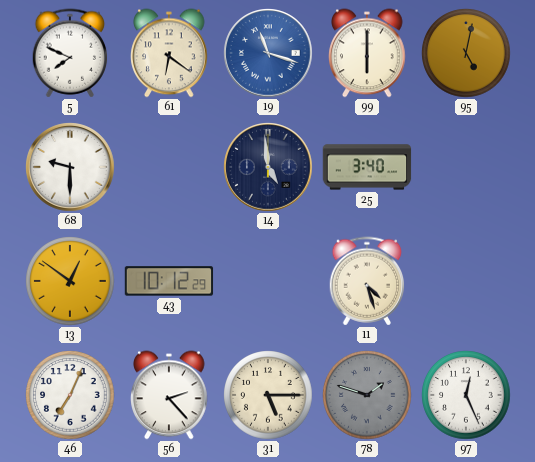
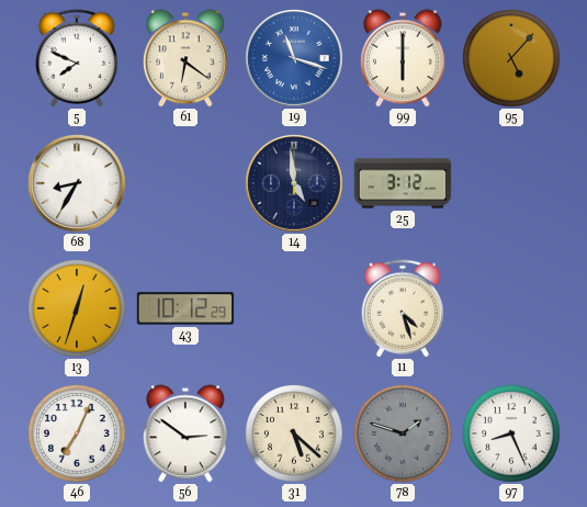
95: 5:02 -> 5:07
68: 9:30 -> 8:35
25: 3:40 -> 3:12
13: 12:51 -> 12:33
56: 2:23 -> 2:51
31: 5:15 -> 5:22
97: 12:26 -> 8:26
